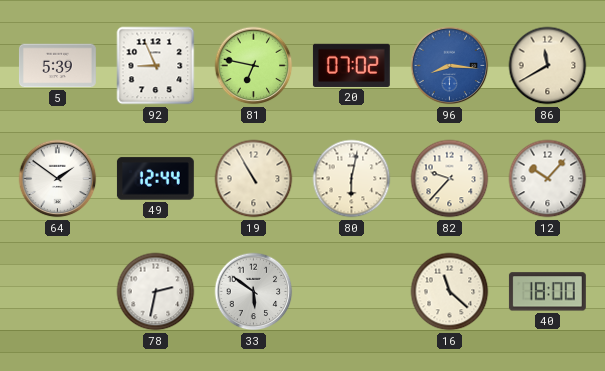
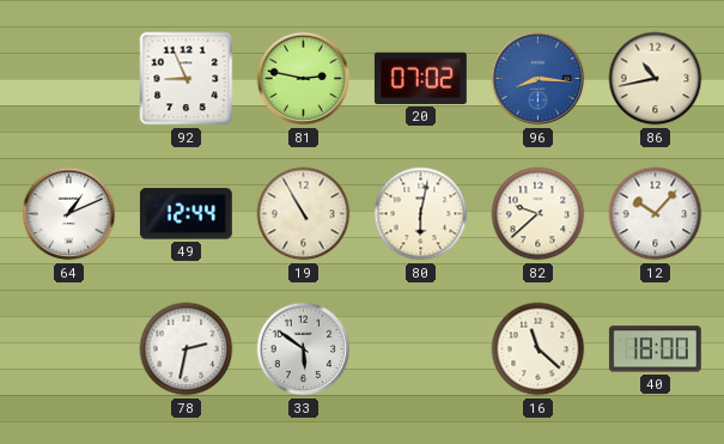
5: 5:39 -> none
81: 6:47 -> 2:47
86: 11:40 -> 10:43
64: 1:51 -> 1:11
82: 9:37 -> 9:38
